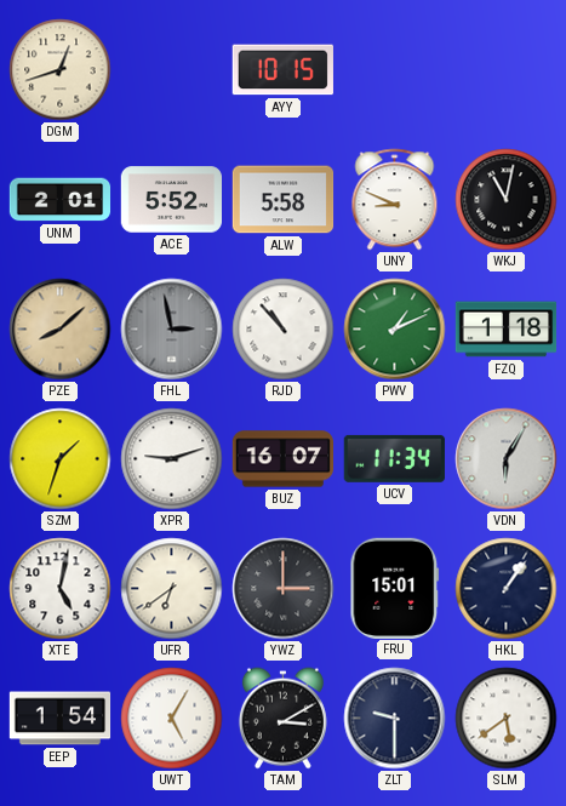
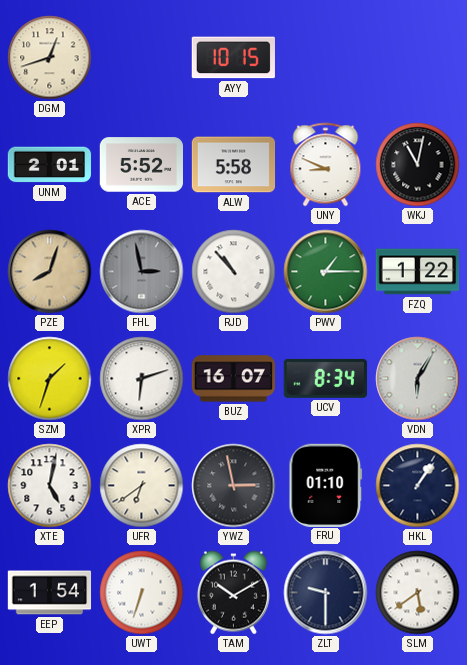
PZE: 8:08 -> 8:03
PWV: 1:11 -> 1:15
FZQ: 1:18 -> 1:22
XPR: 9:12 -> 6:12
UCV: 11:34 -> 8:34
YWZ: 3:00 -> 2:58
FRU: 15:01 -> 01:10
UWT: 5:05 -> 6:33
TAM: 3:10 -> 10:10
